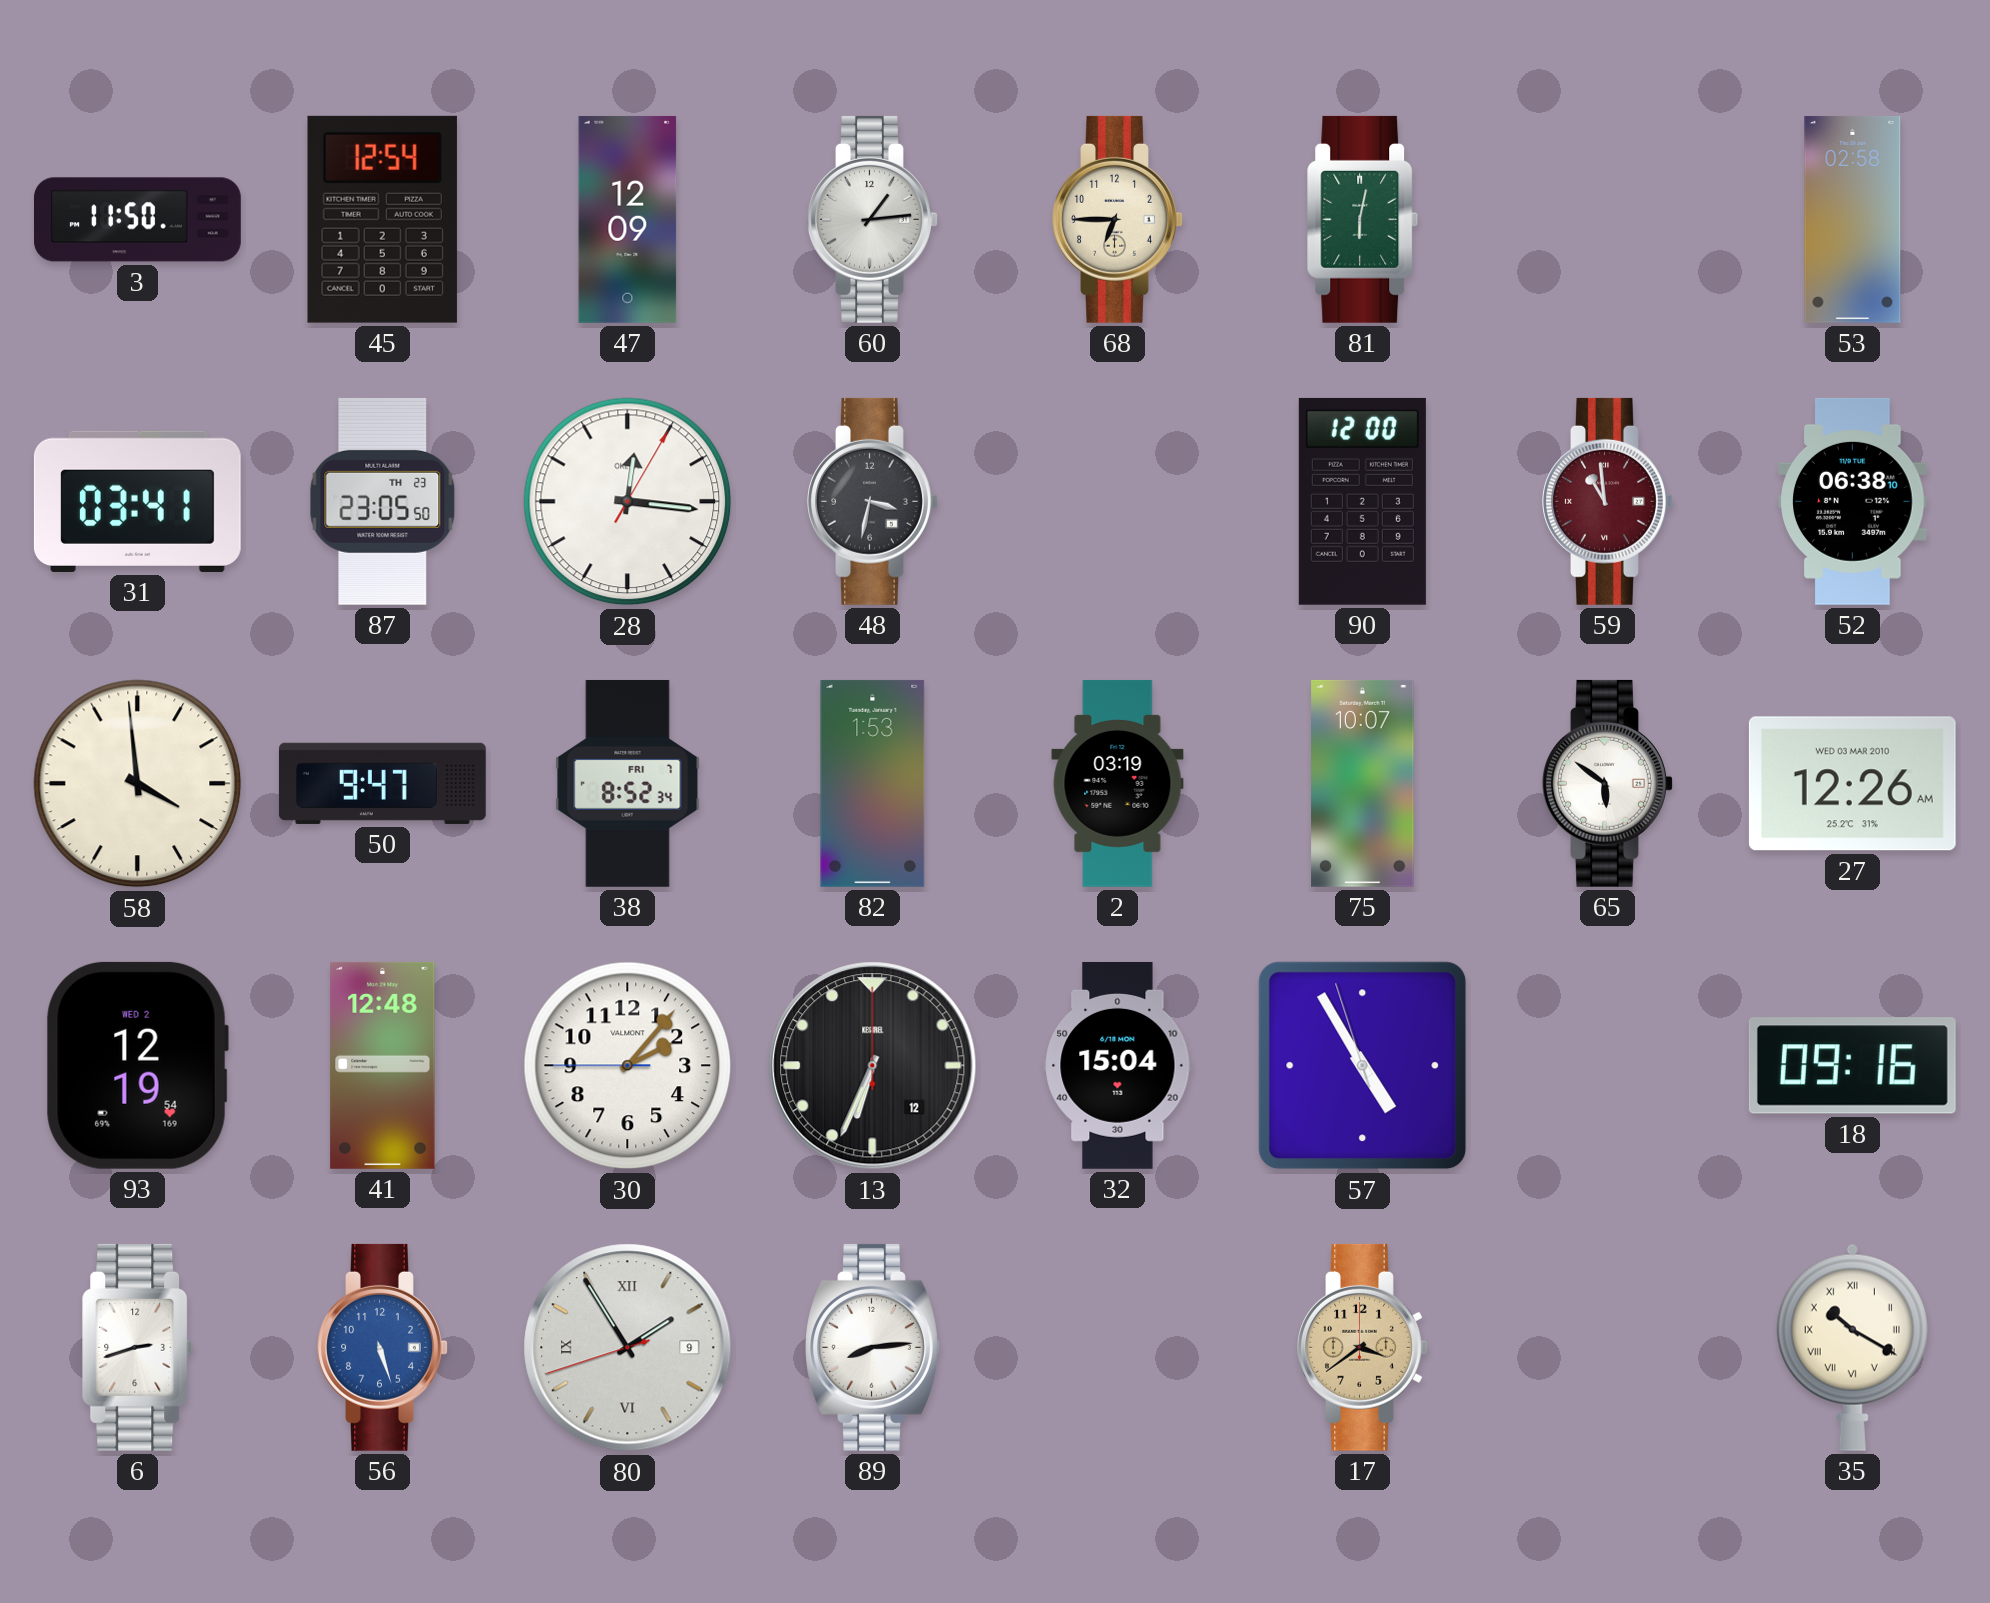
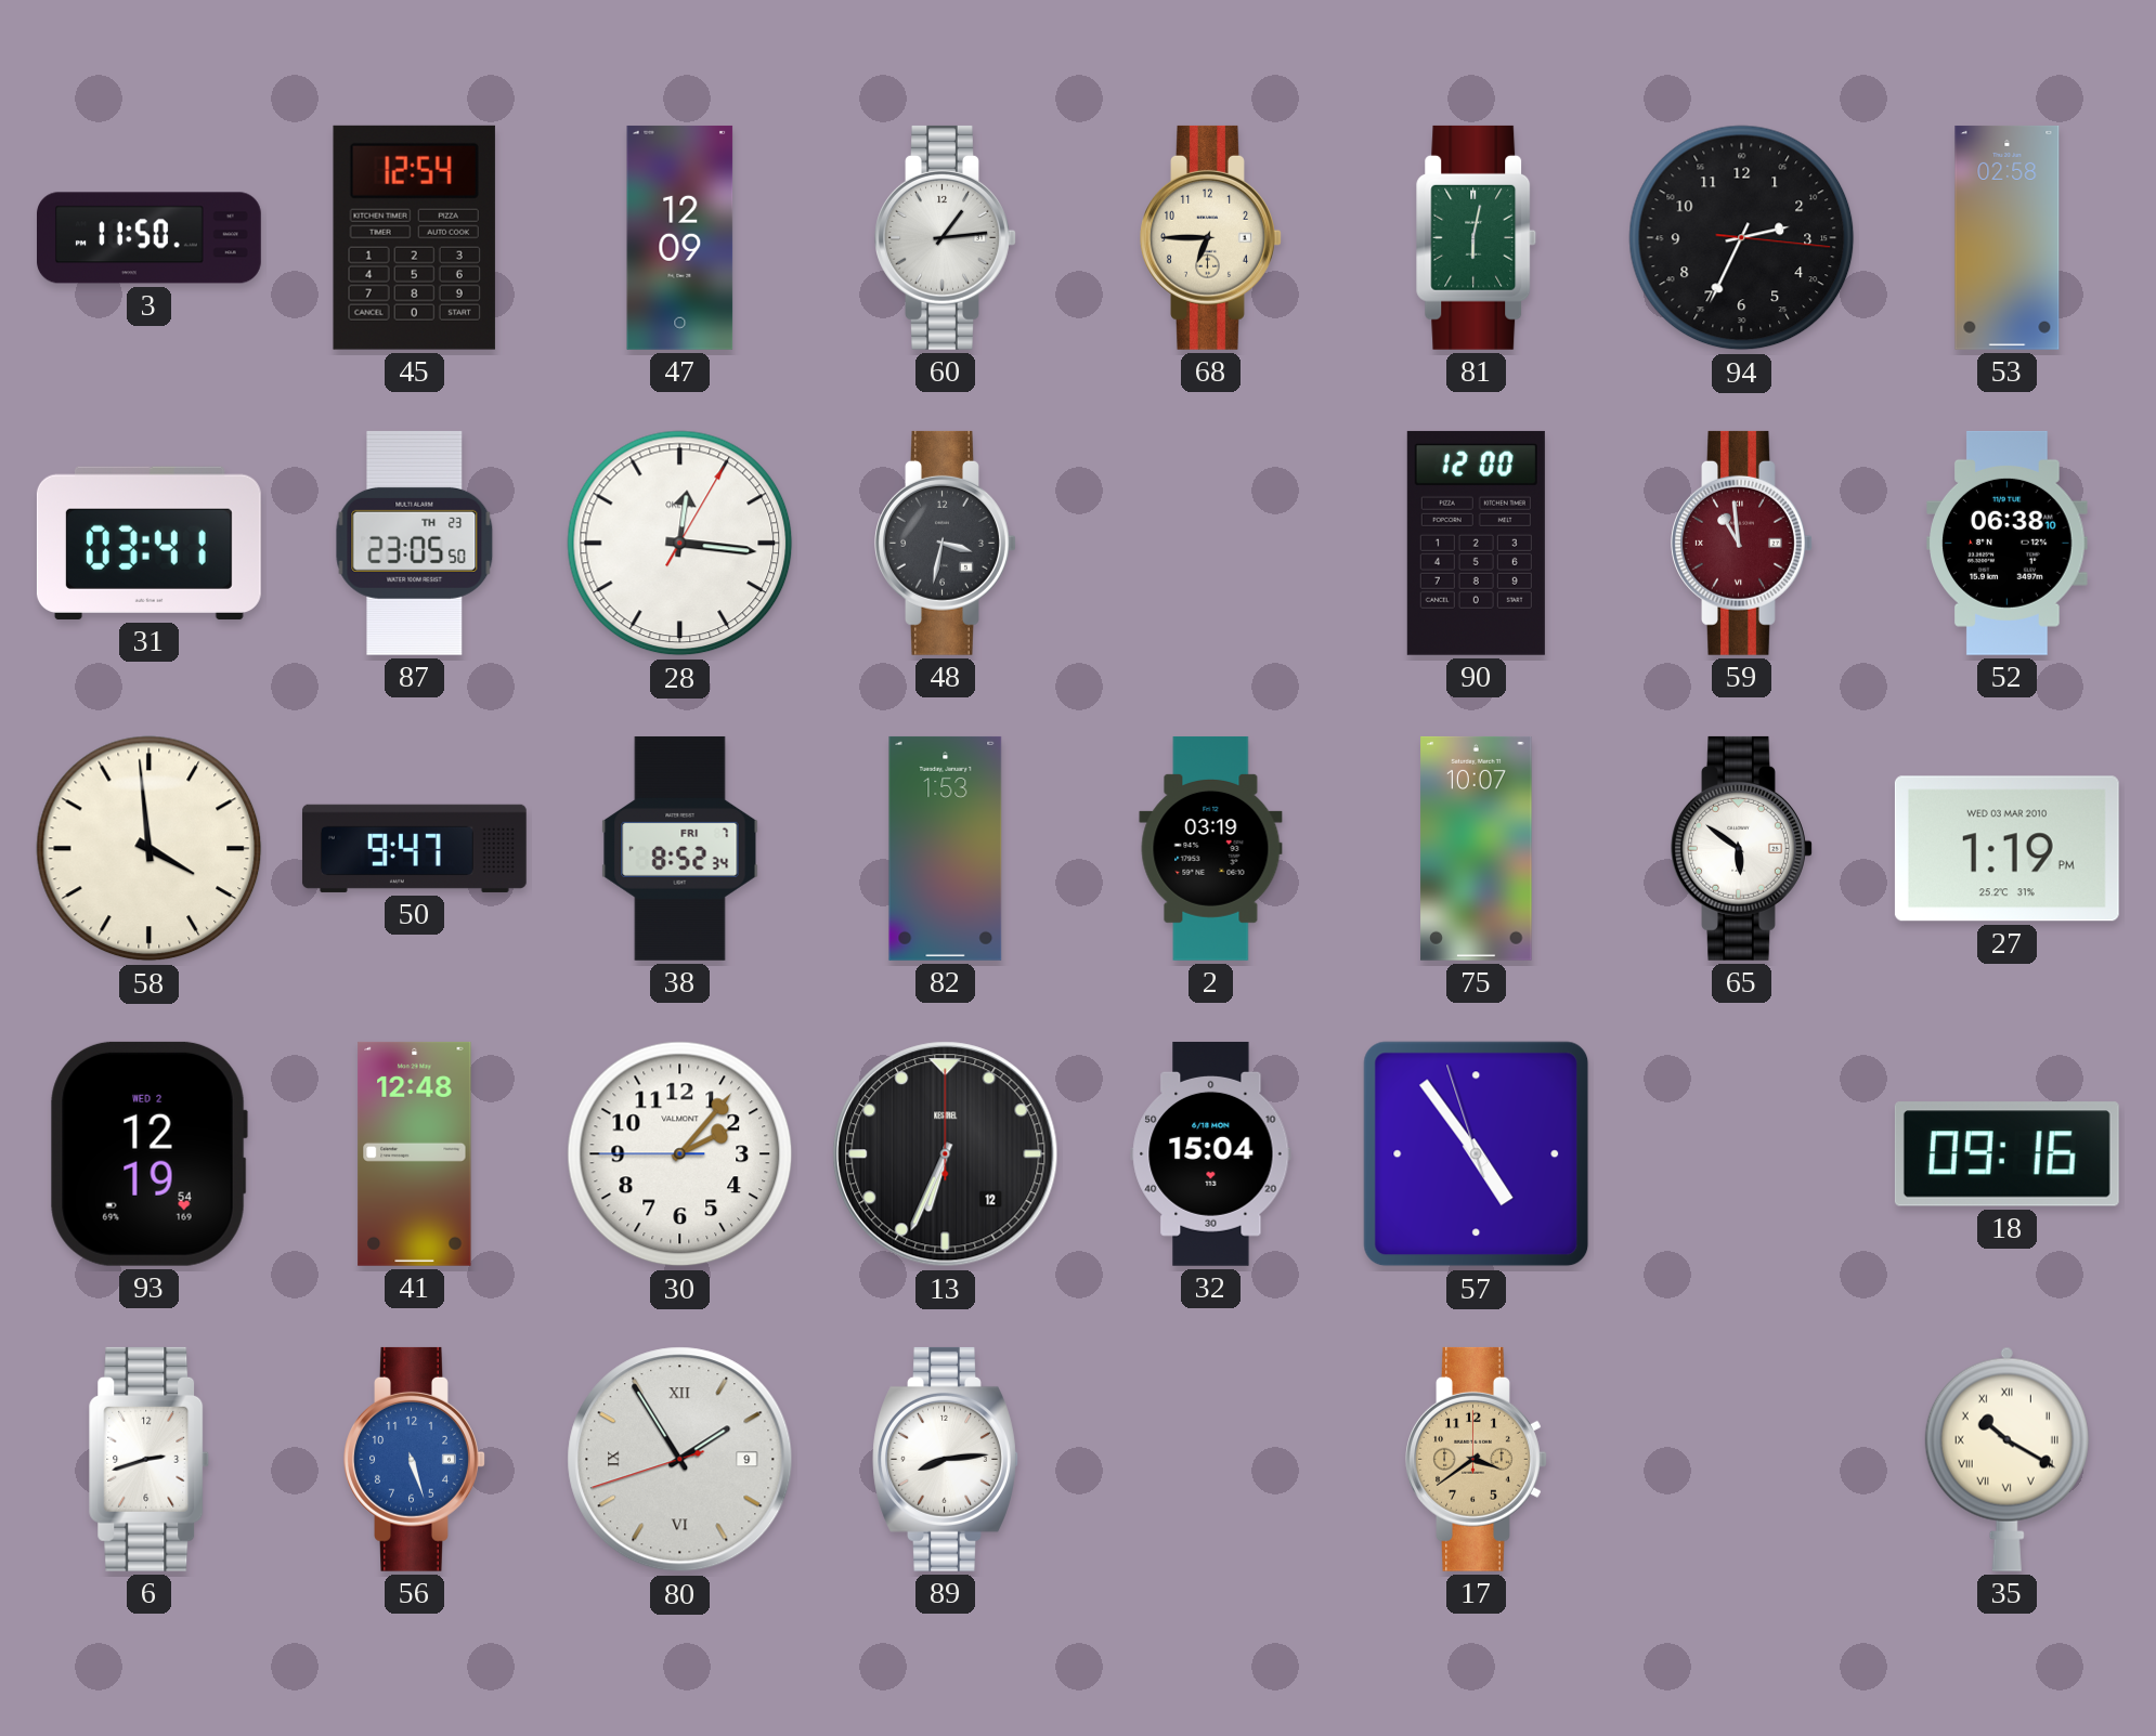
94: none -> 2:34
27: 12:26 -> 1:19
57: 4:54 -> 4:53
